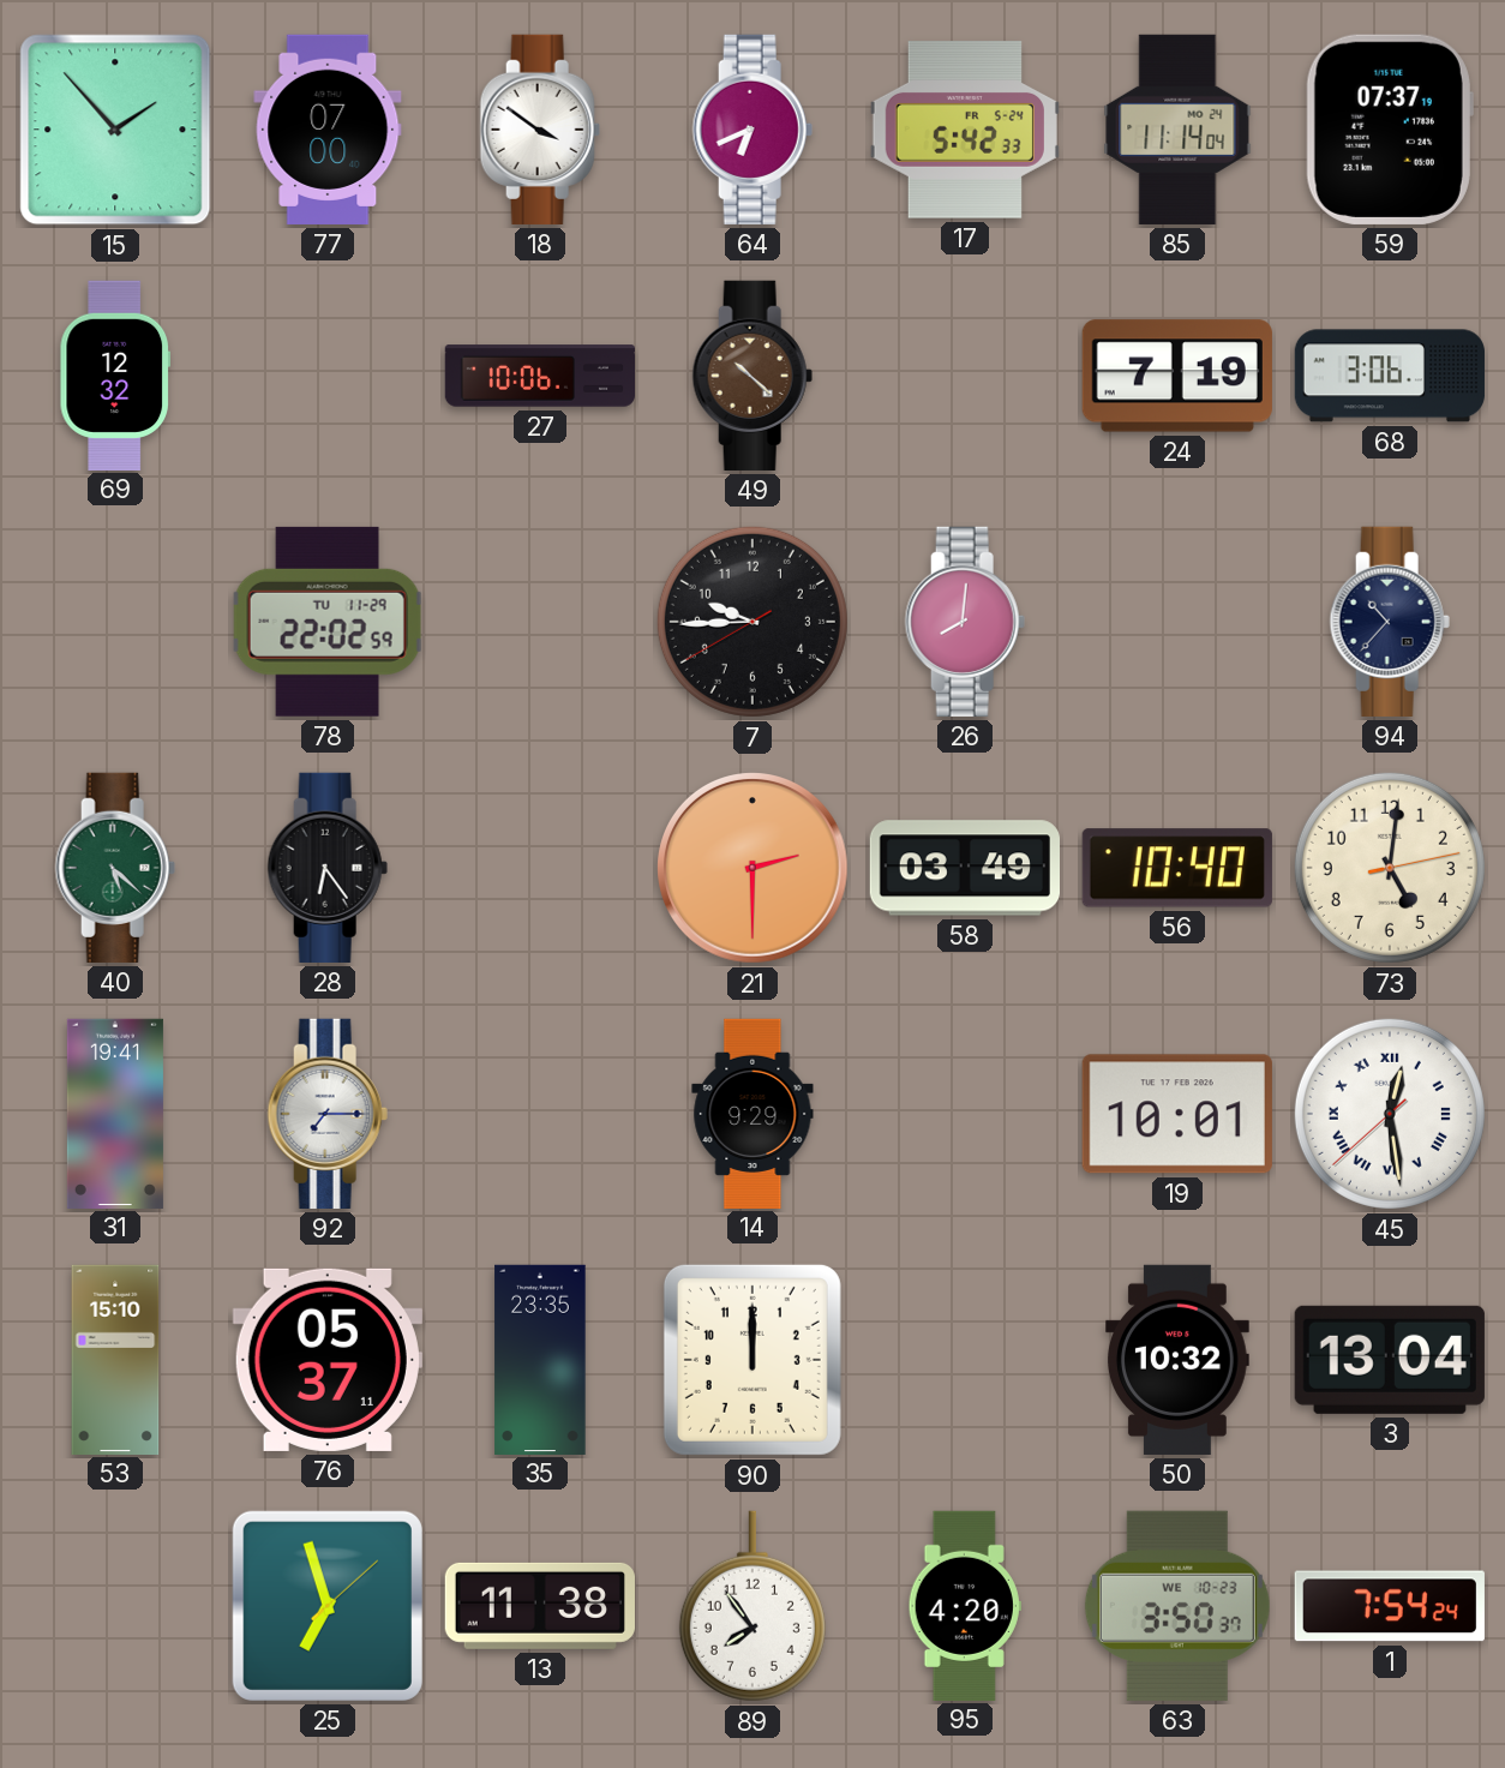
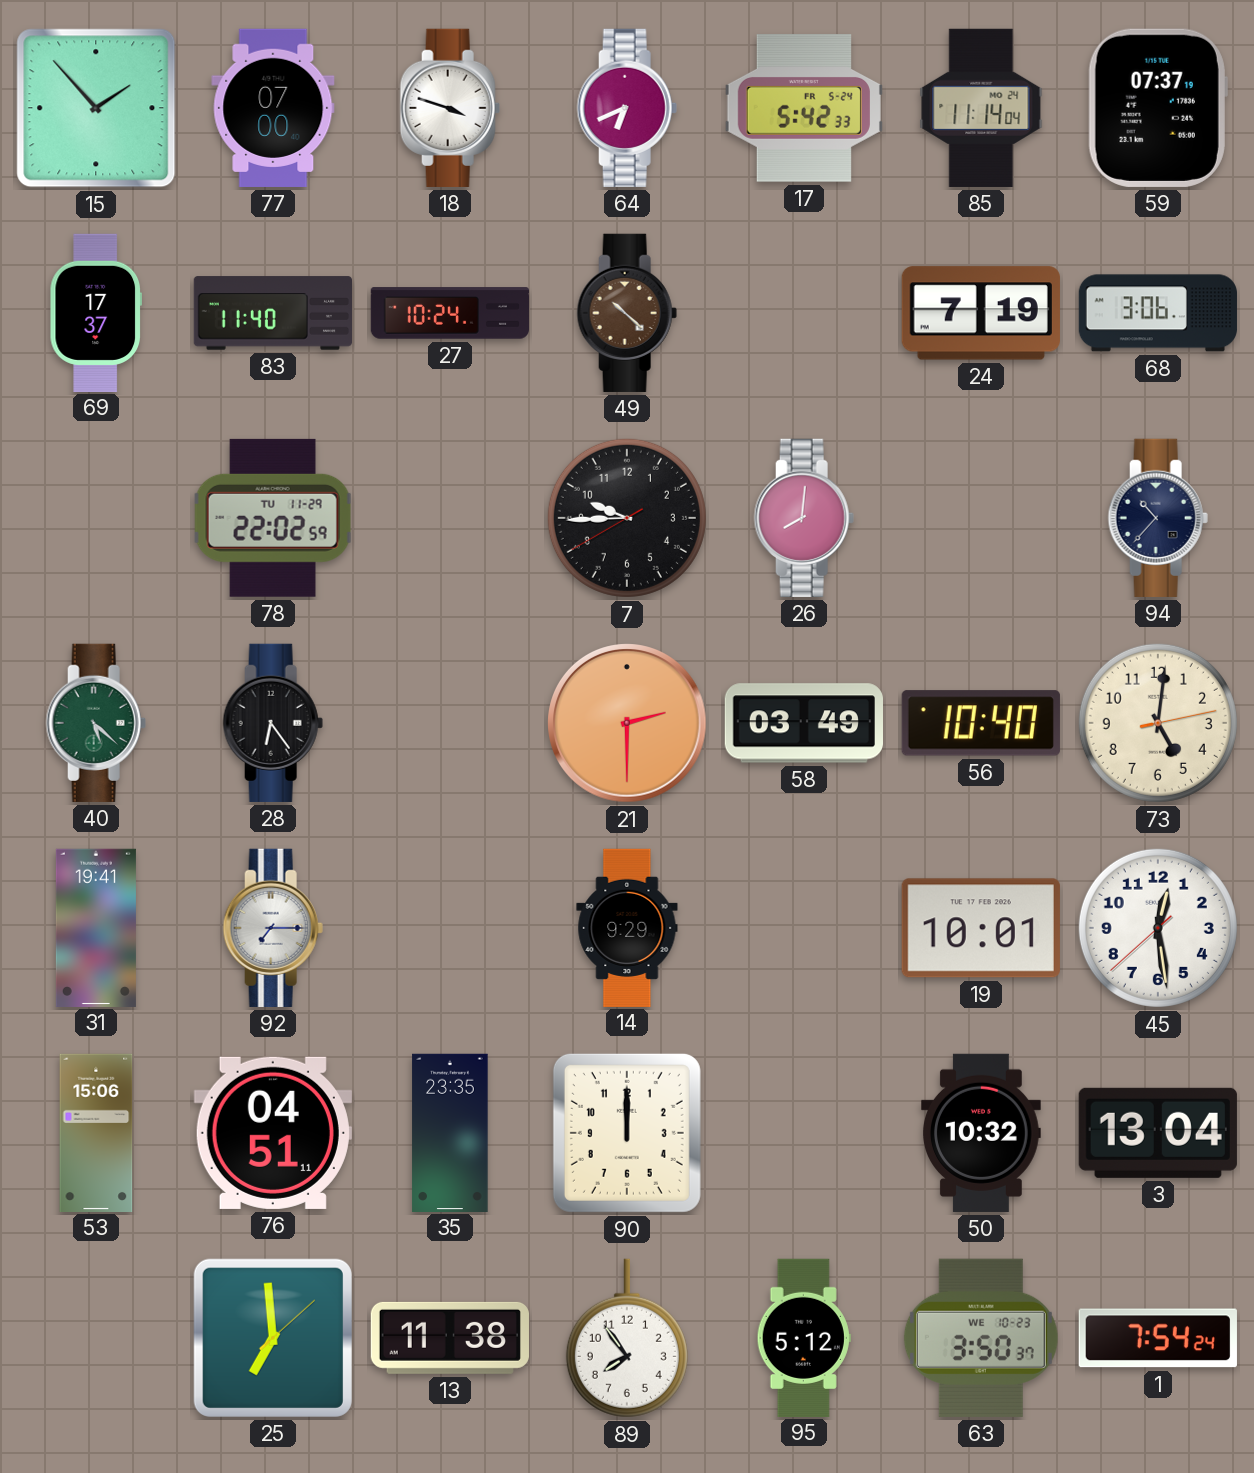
18: 3:51 -> 3:48
69: 12:32 -> 17:37
83: none -> 11:40
27: 10:06 -> 10:24
45 numerals: Roman -> Arabic
53: 15:10 -> 15:06
76: 05:37 -> 04:51
25: 6:57 -> 6:59
95: 4:20 -> 5:12
